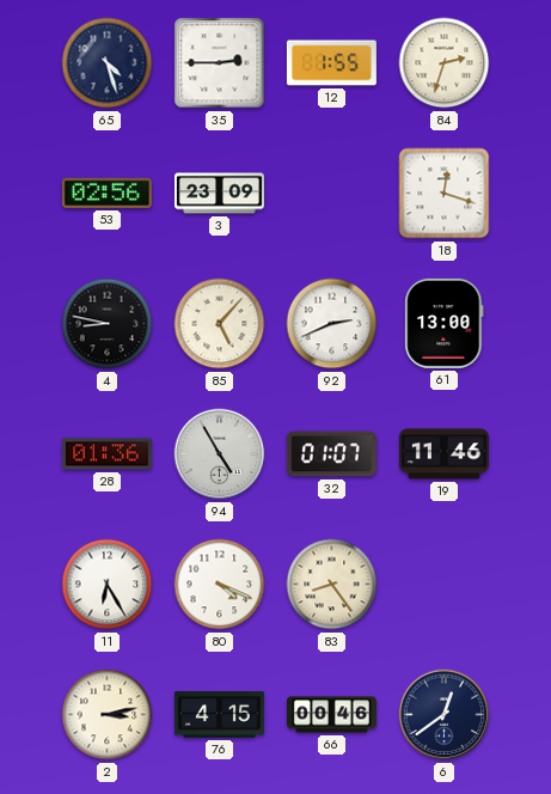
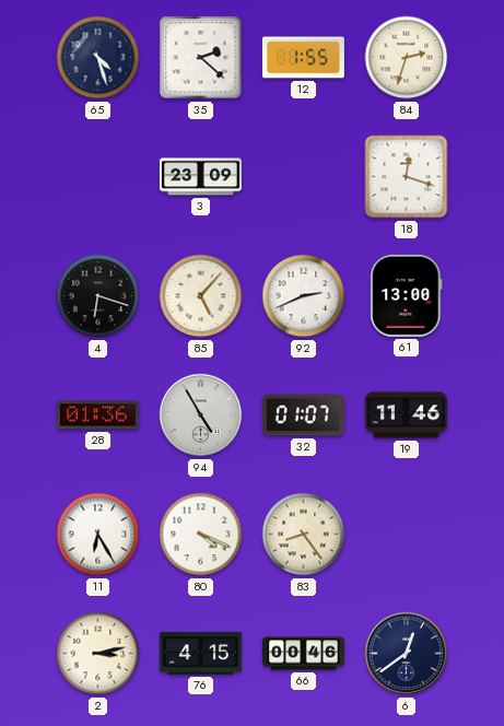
35: 2:45 -> 2:22
53: 02:56 -> none
4: 8:47 -> 6:18
